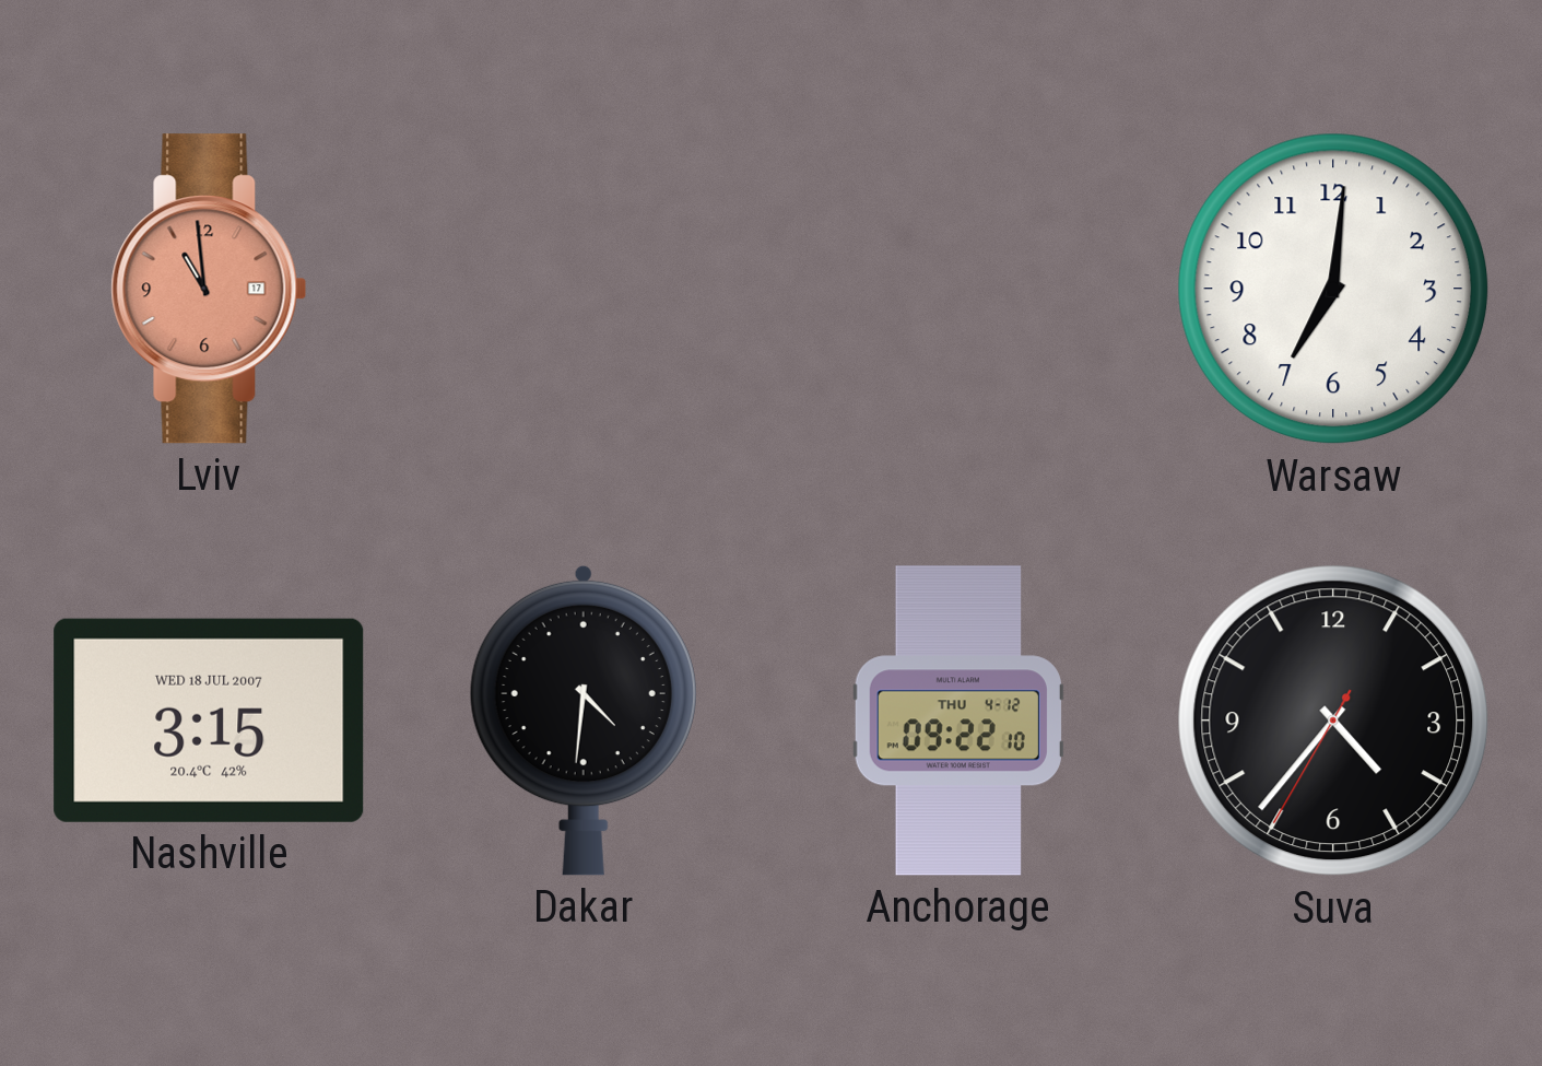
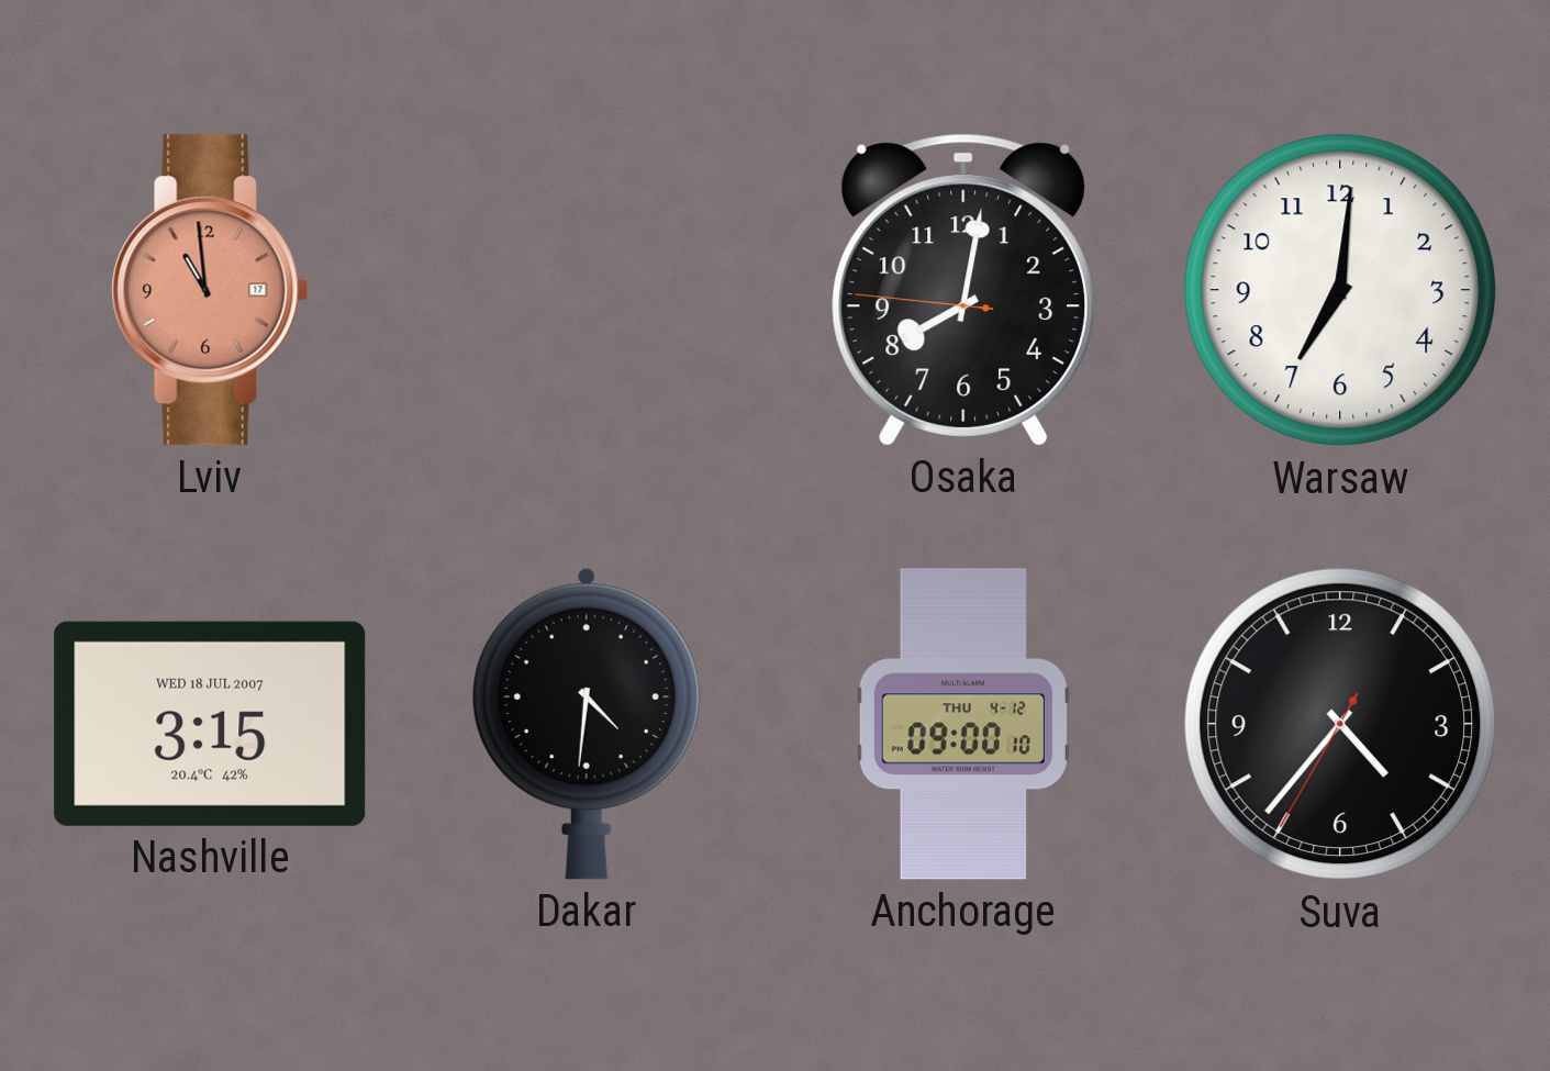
Osaka: none -> 8:01
Anchorage: 09:22 -> 09:00
